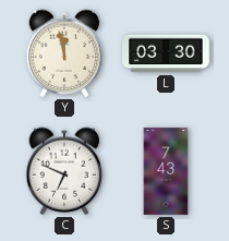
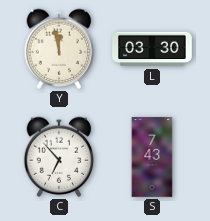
C: 6:49 -> 6:53
